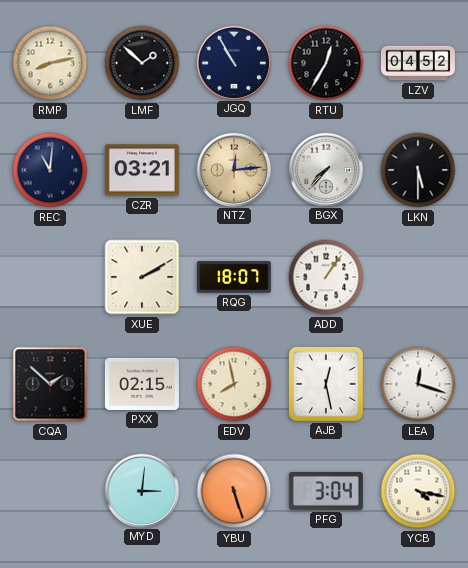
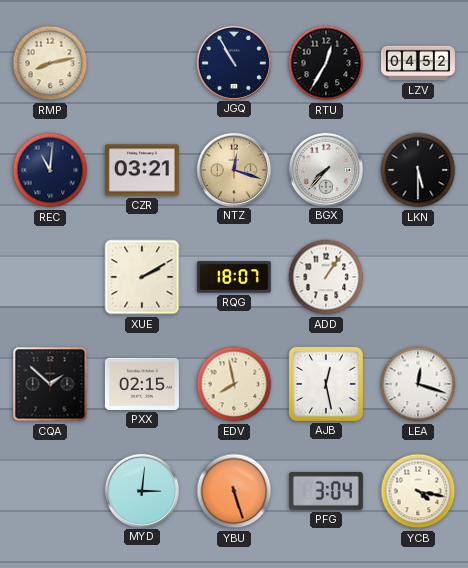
LMF: 1:52 -> none
NTZ: 12:14 -> 12:18
